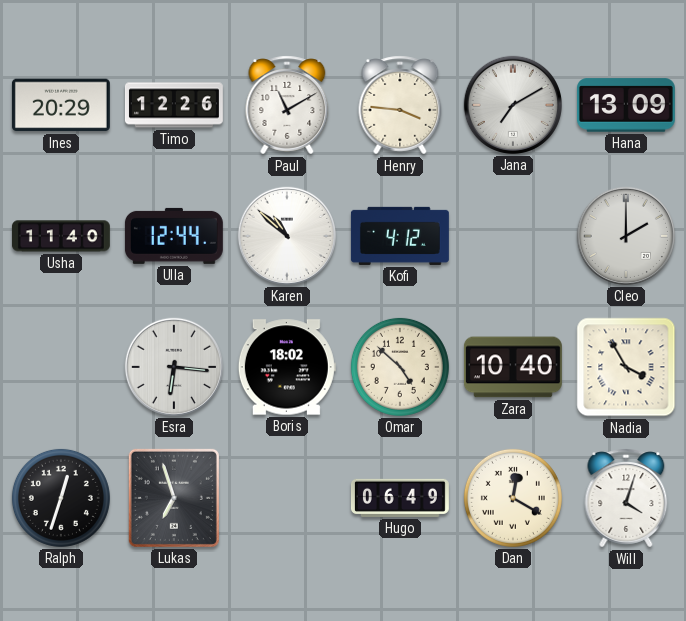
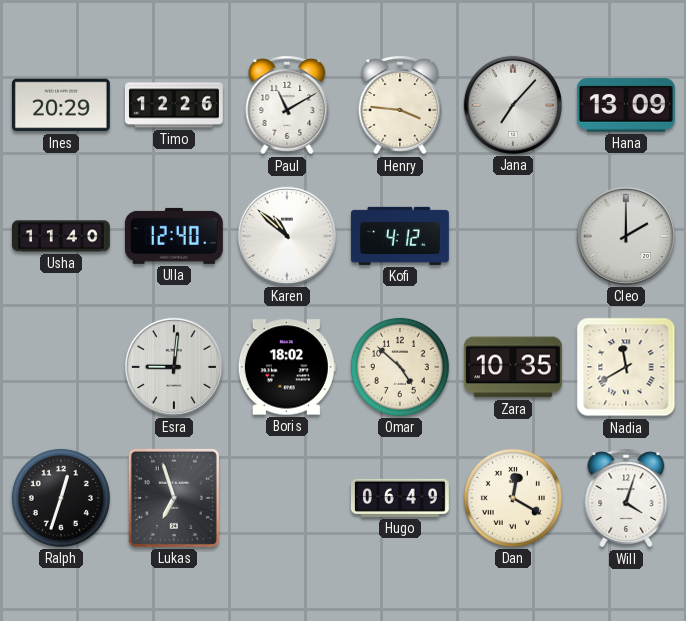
Jana: 7:10 -> 7:07
Ulla: 12:44 -> 12:40
Esra: 6:16 -> 9:01
Zara: 10:40 -> 10:35
Nadia: 3:55 -> 11:40
